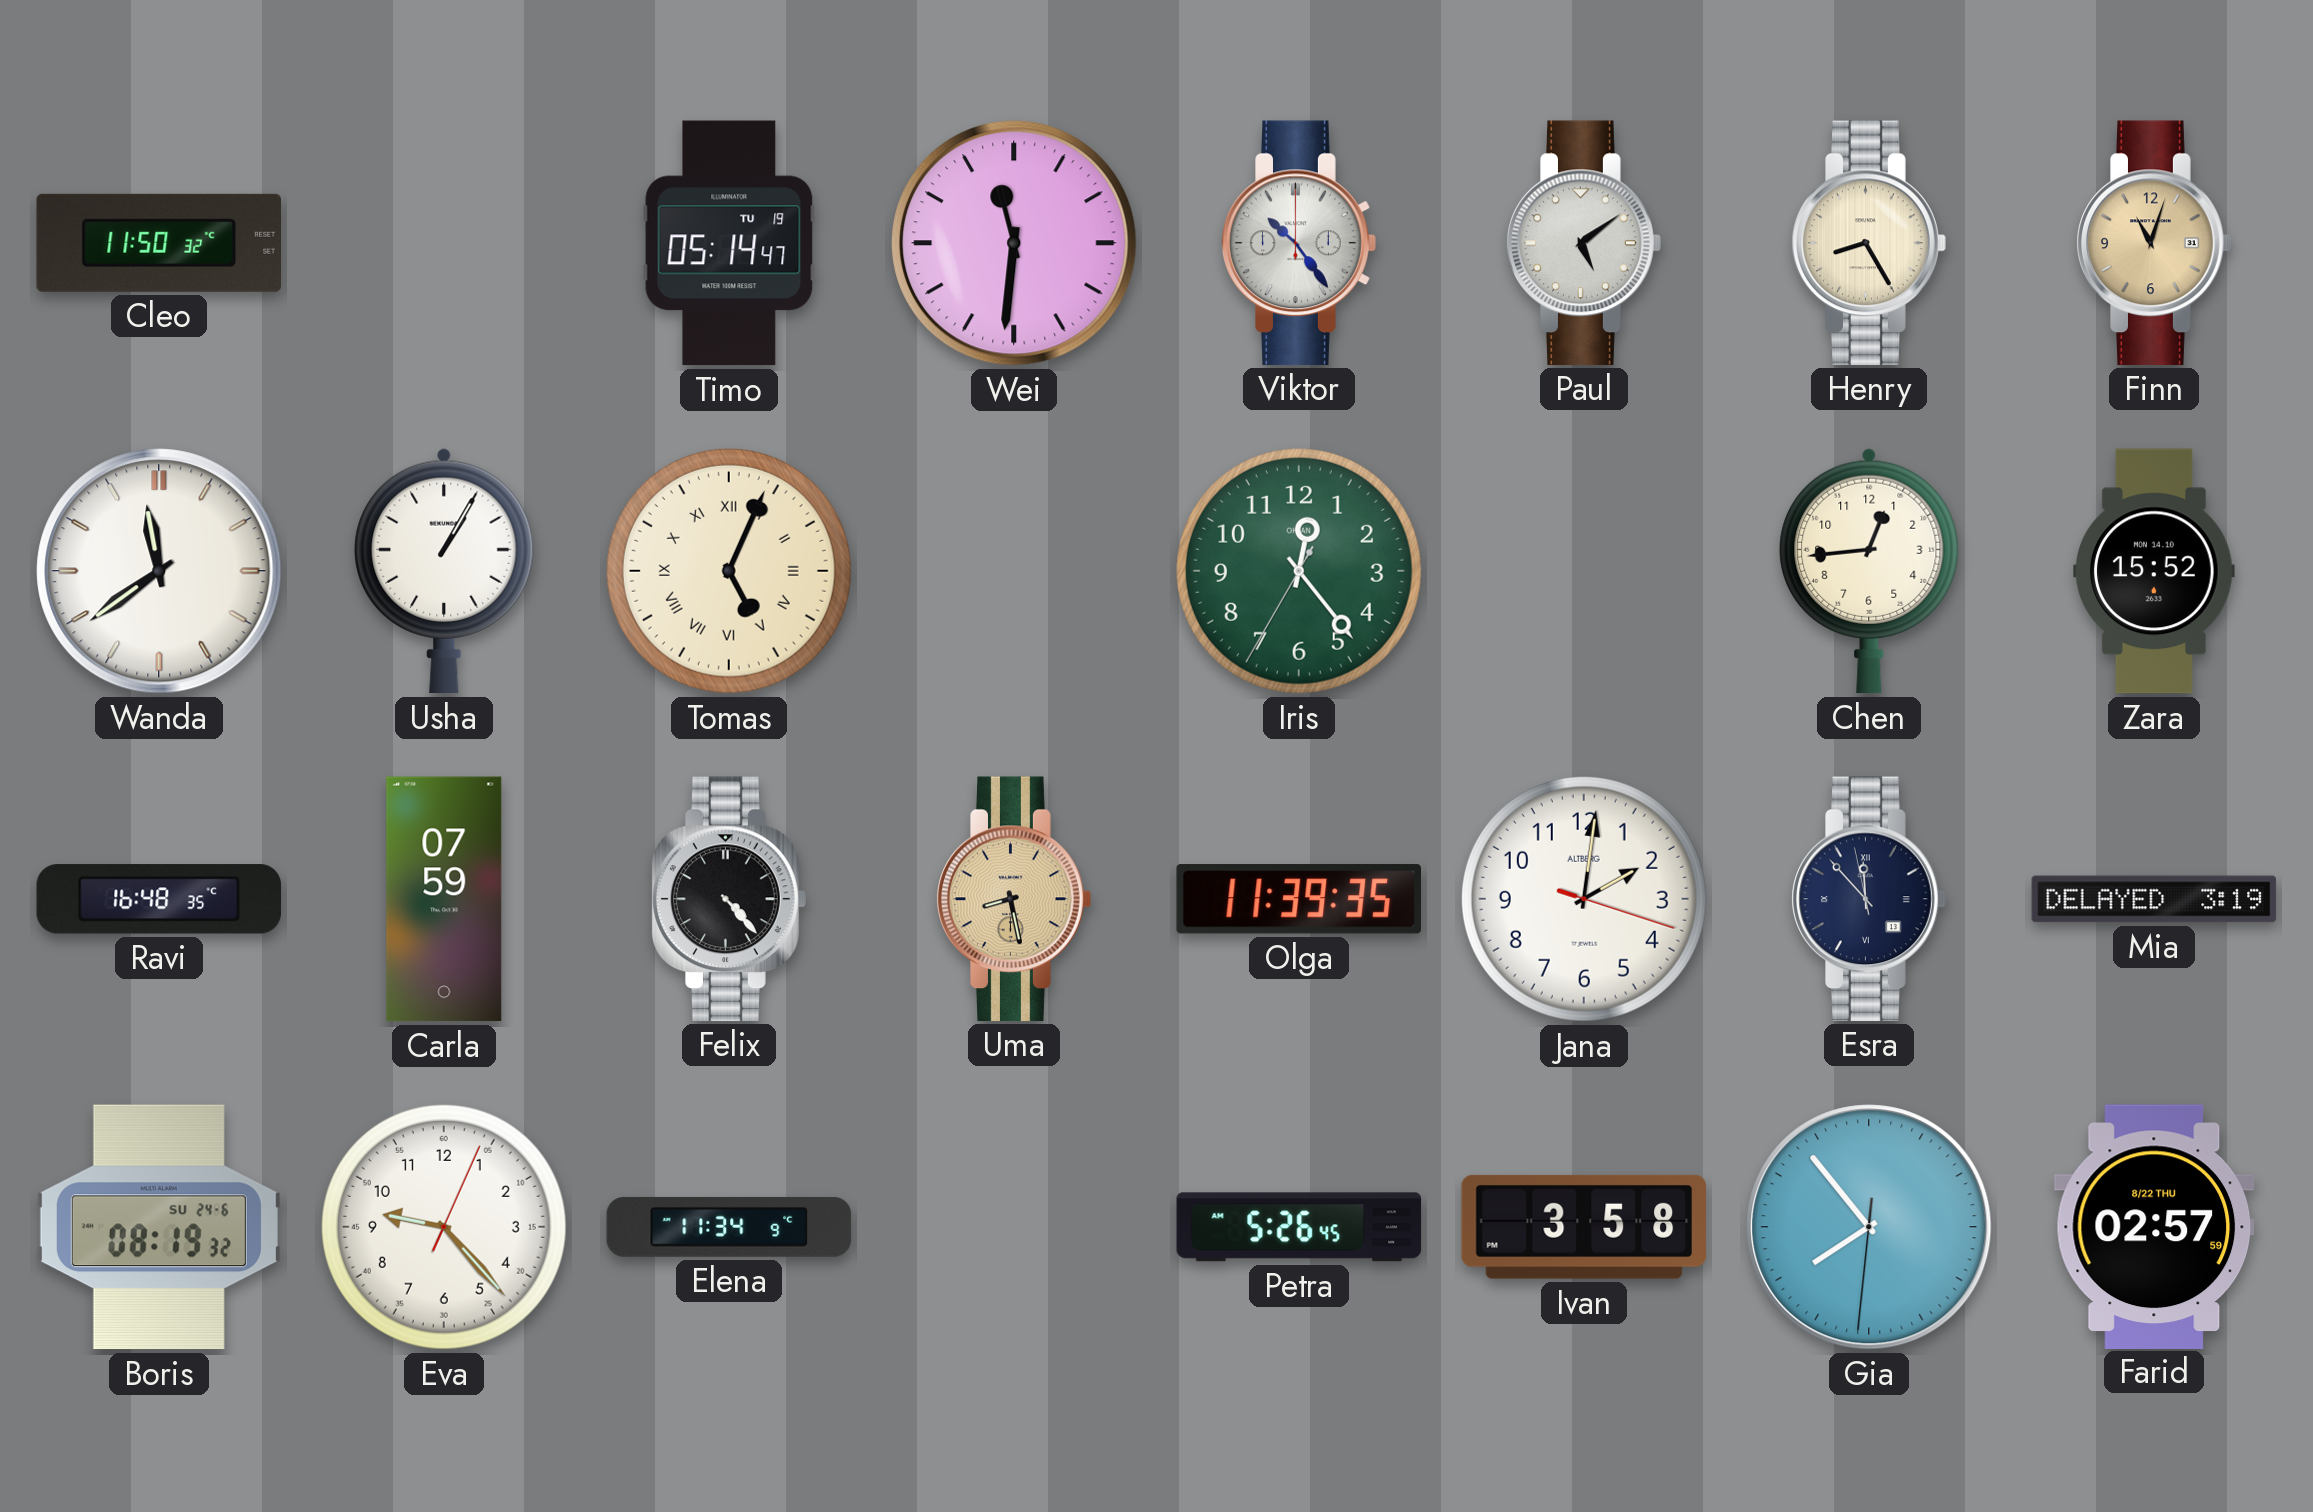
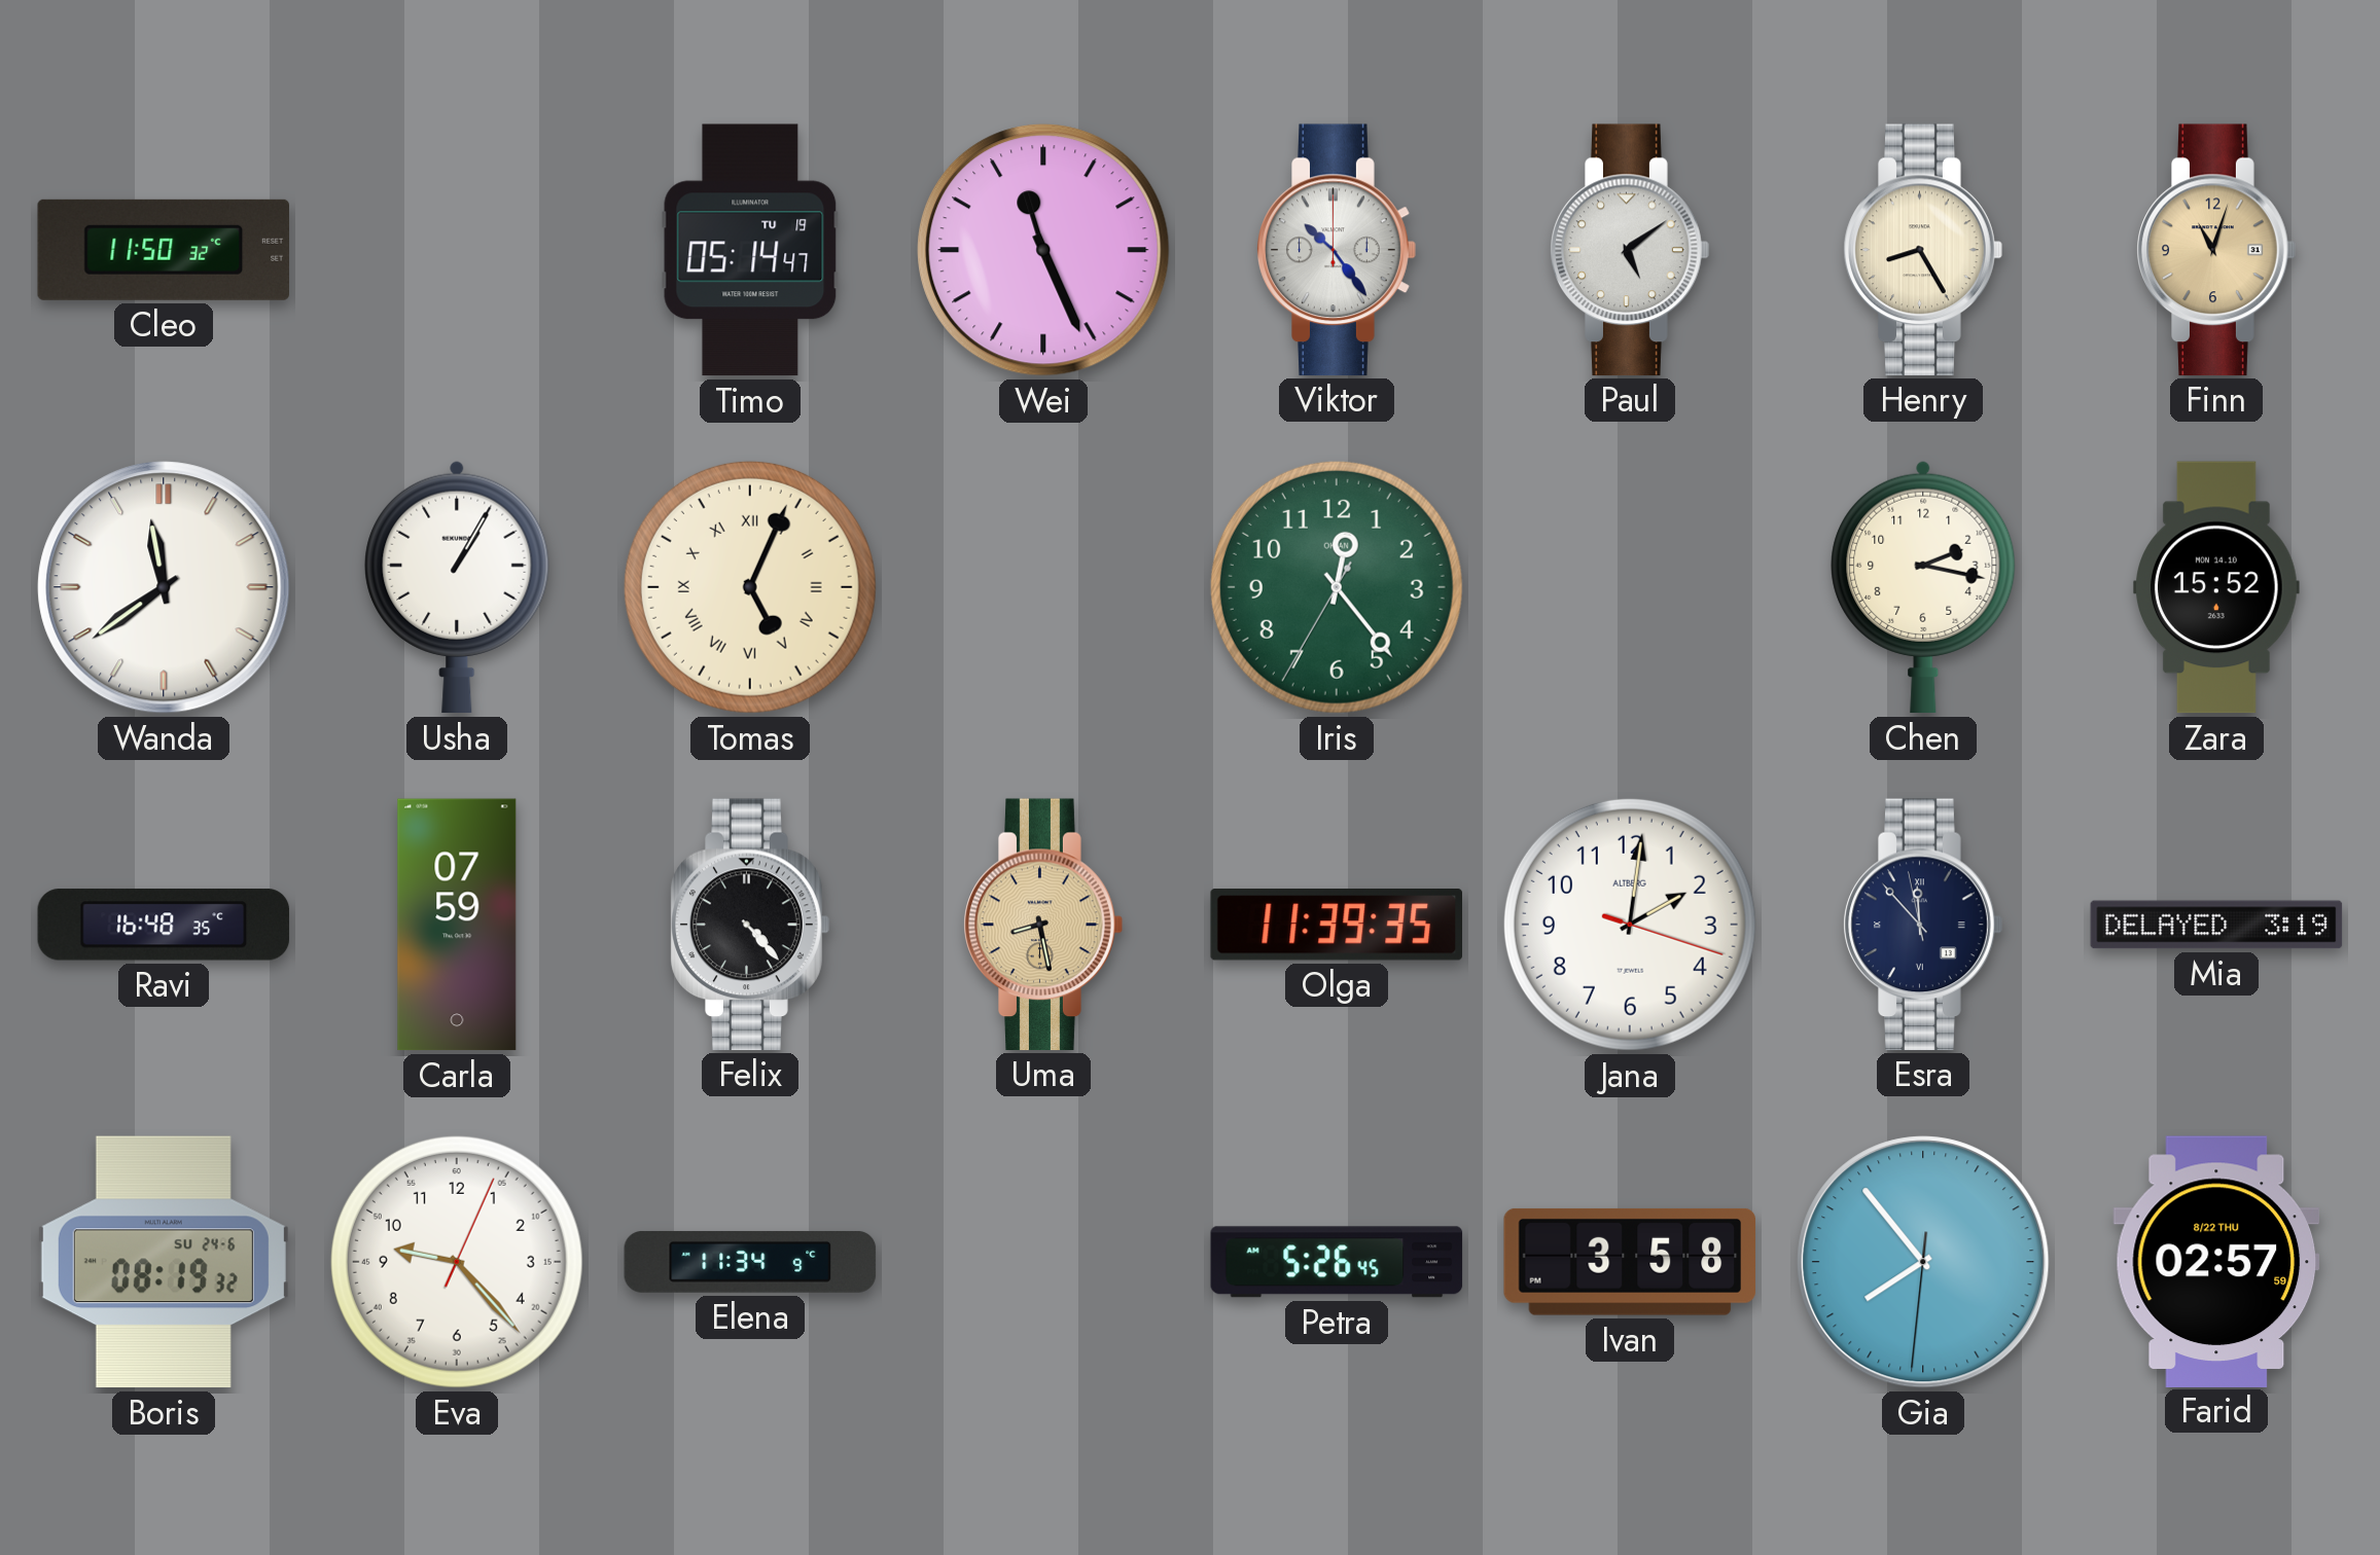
Wei: 11:31 -> 11:26
Chen: 12:44 -> 2:17
